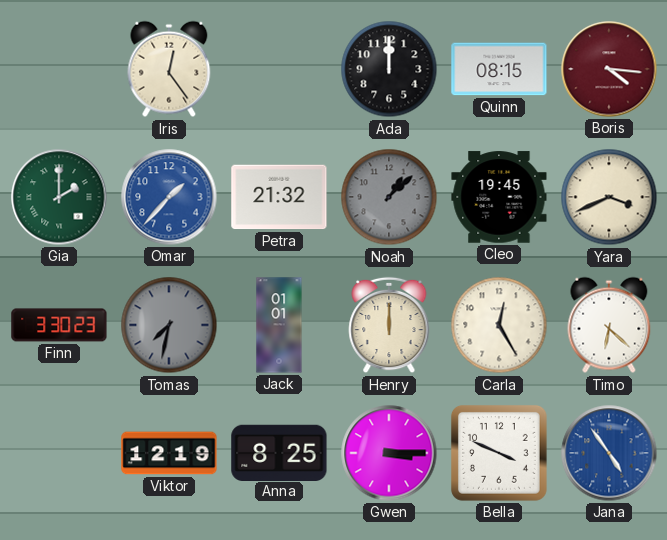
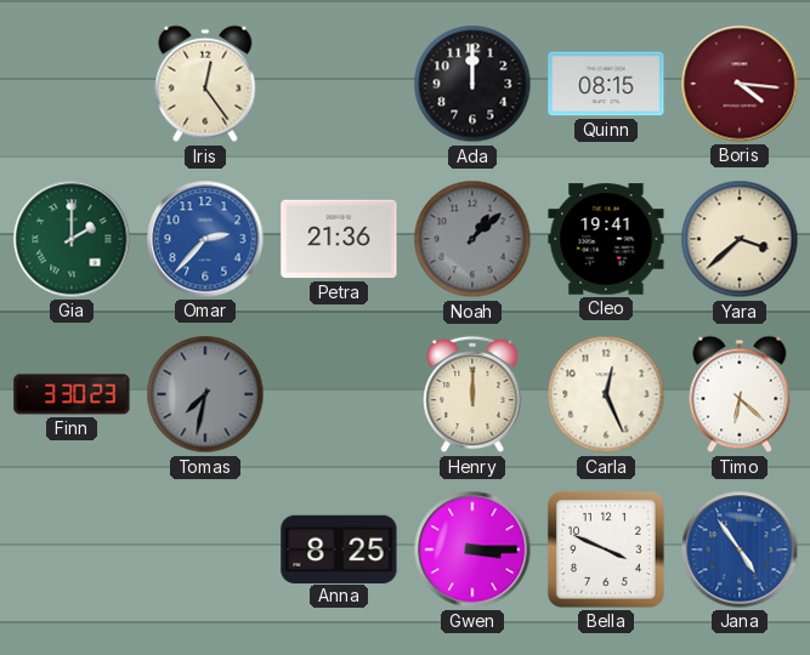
Omar: 1:37 -> 2:37
Petra: 21:32 -> 21:36
Cleo: 19:45 -> 19:41
Yara: 3:41 -> 3:38
Jack: 01:01 -> none
Carla: 12:25 -> 12:26
Viktor: 12:19 -> none
